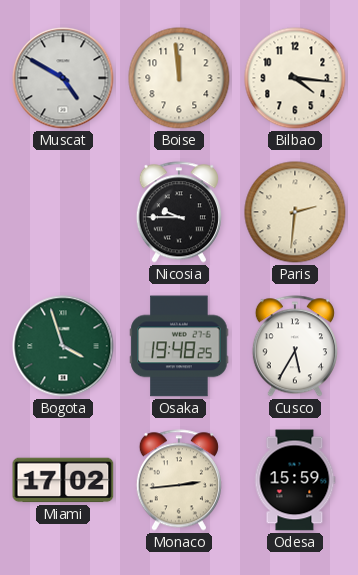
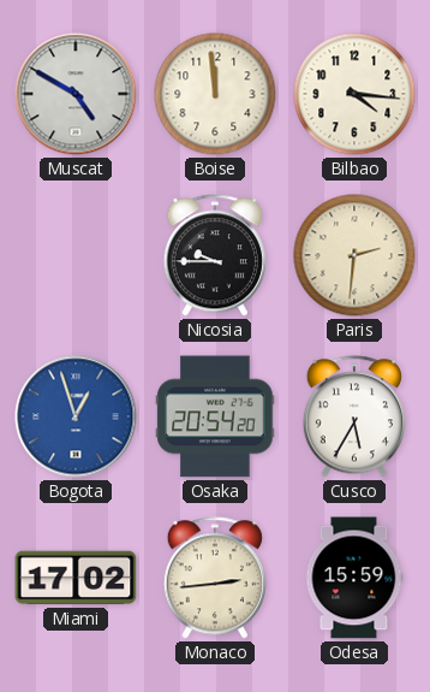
Bogota: 3:57 -> 12:57
Bogota dial: green -> blue
Osaka: 19:48 -> 20:54
